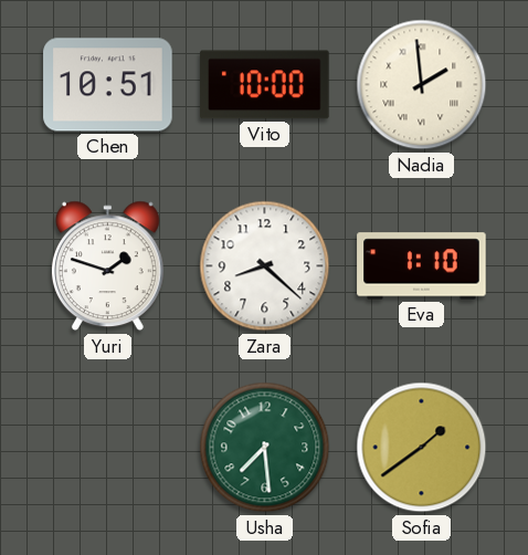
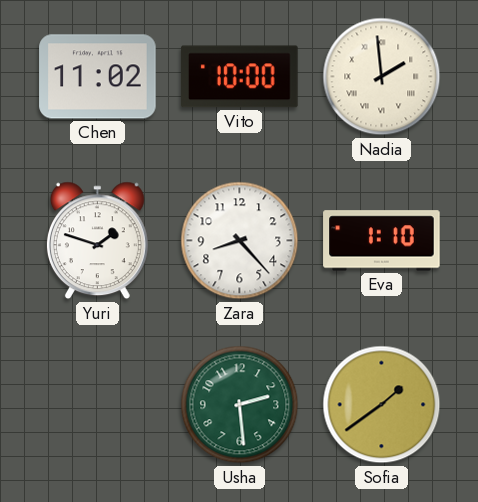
Chen: 10:51 -> 11:02
Zara: 8:22 -> 8:23
Usha: 7:29 -> 2:29
